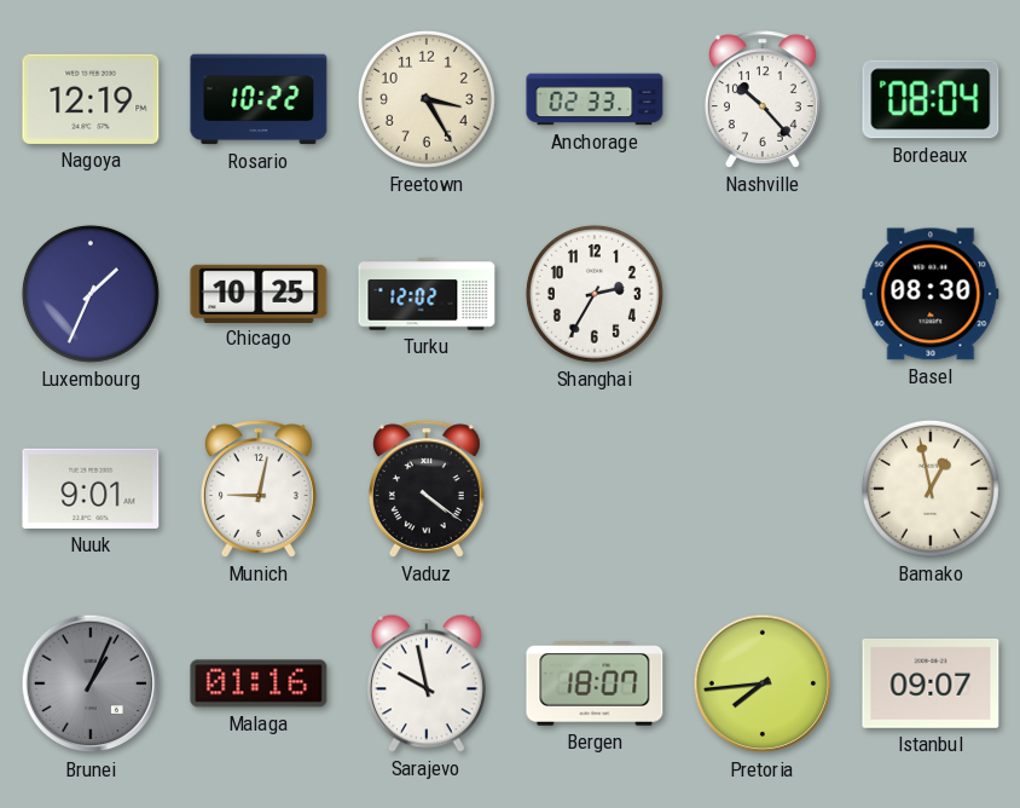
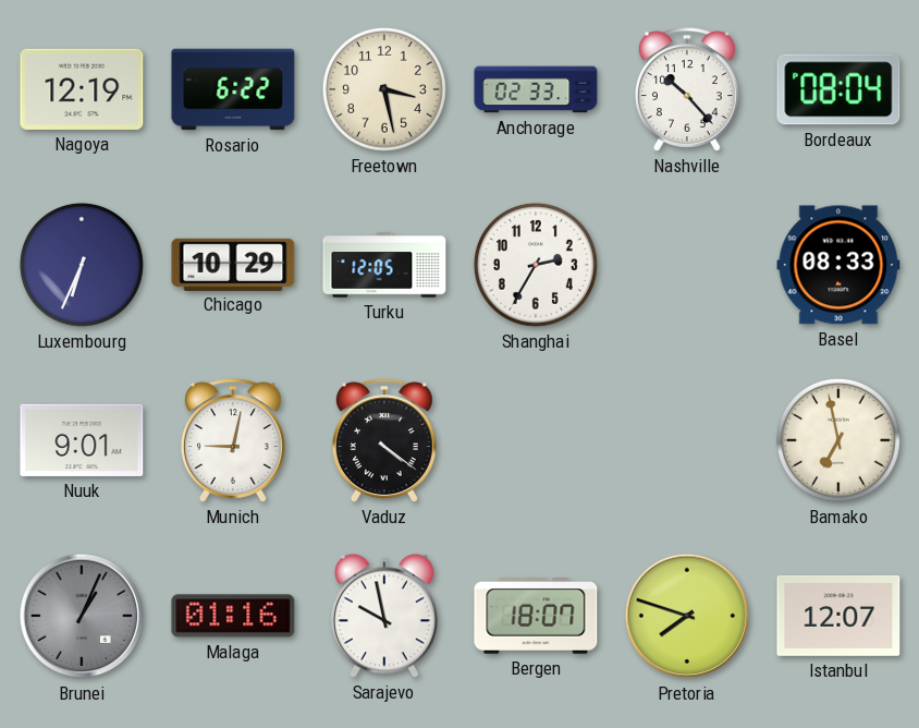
Rosario: 10:22 -> 6:22
Freetown: 3:25 -> 3:28
Luxembourg: 1:34 -> 6:34
Chicago: 10:25 -> 10:29
Turku: 12:02 -> 12:05
Basel: 08:30 -> 08:33
Bamako: 12:58 -> 6:58
Pretoria: 7:44 -> 7:48
Istanbul: 09:07 -> 12:07
